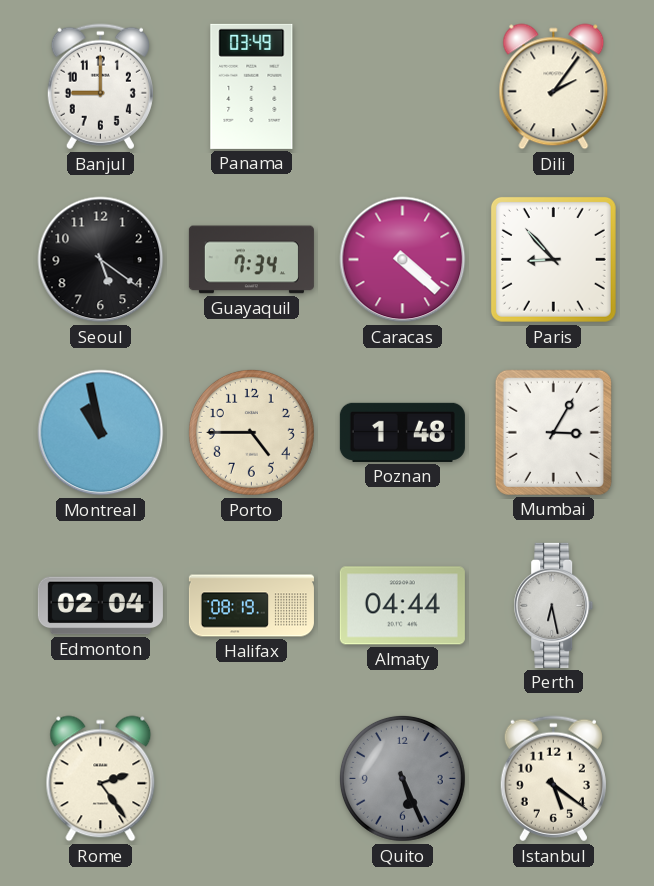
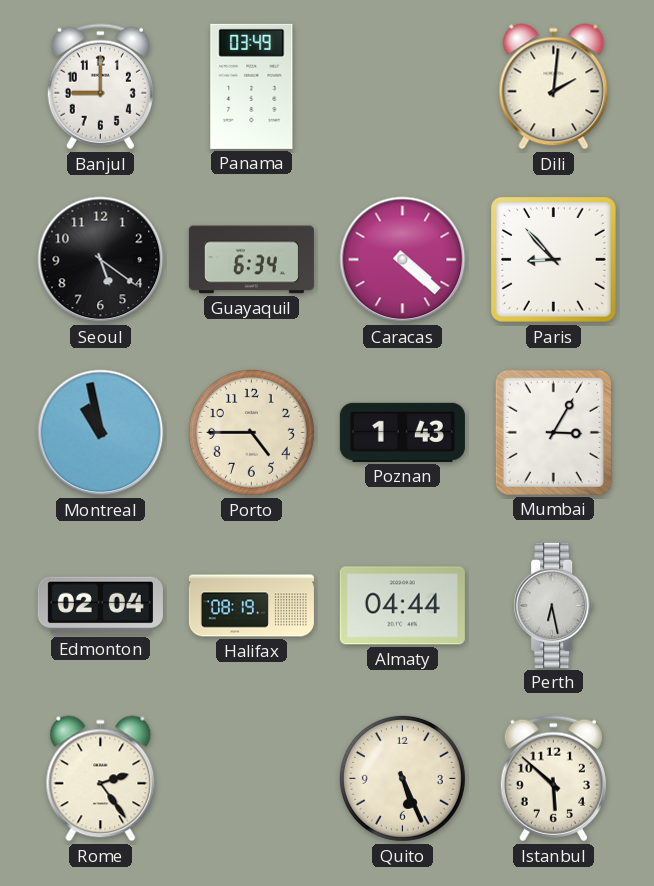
Dili: 2:06 -> 2:01
Guayaquil: 7:34 -> 6:34
Poznan: 1:48 -> 1:43
Quito dial: grey -> cream
Istanbul: 5:21 -> 5:52
